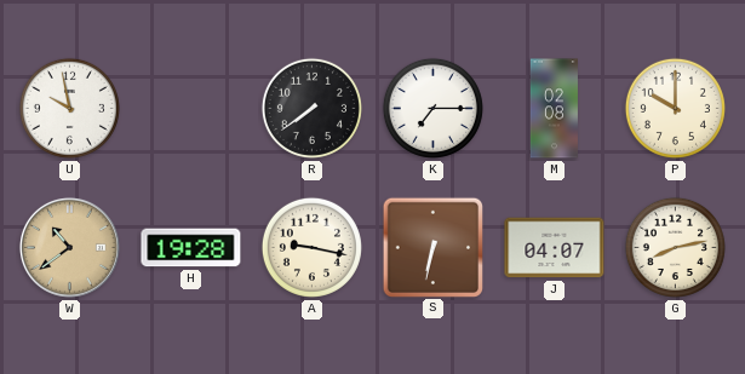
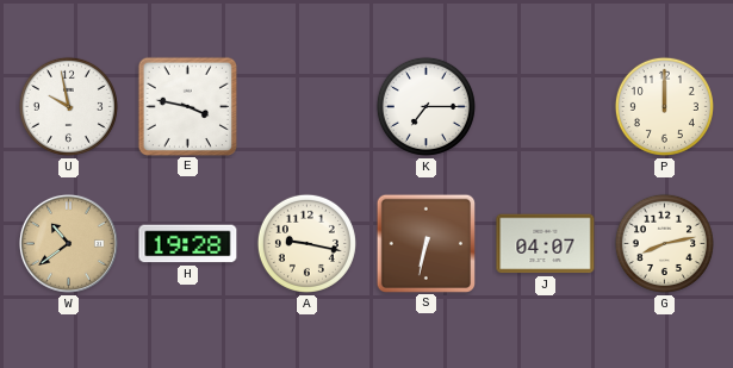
E: none -> 3:47
R: 7:39 -> none
M: 02:08 -> none
P: 10:00 -> 12:00
